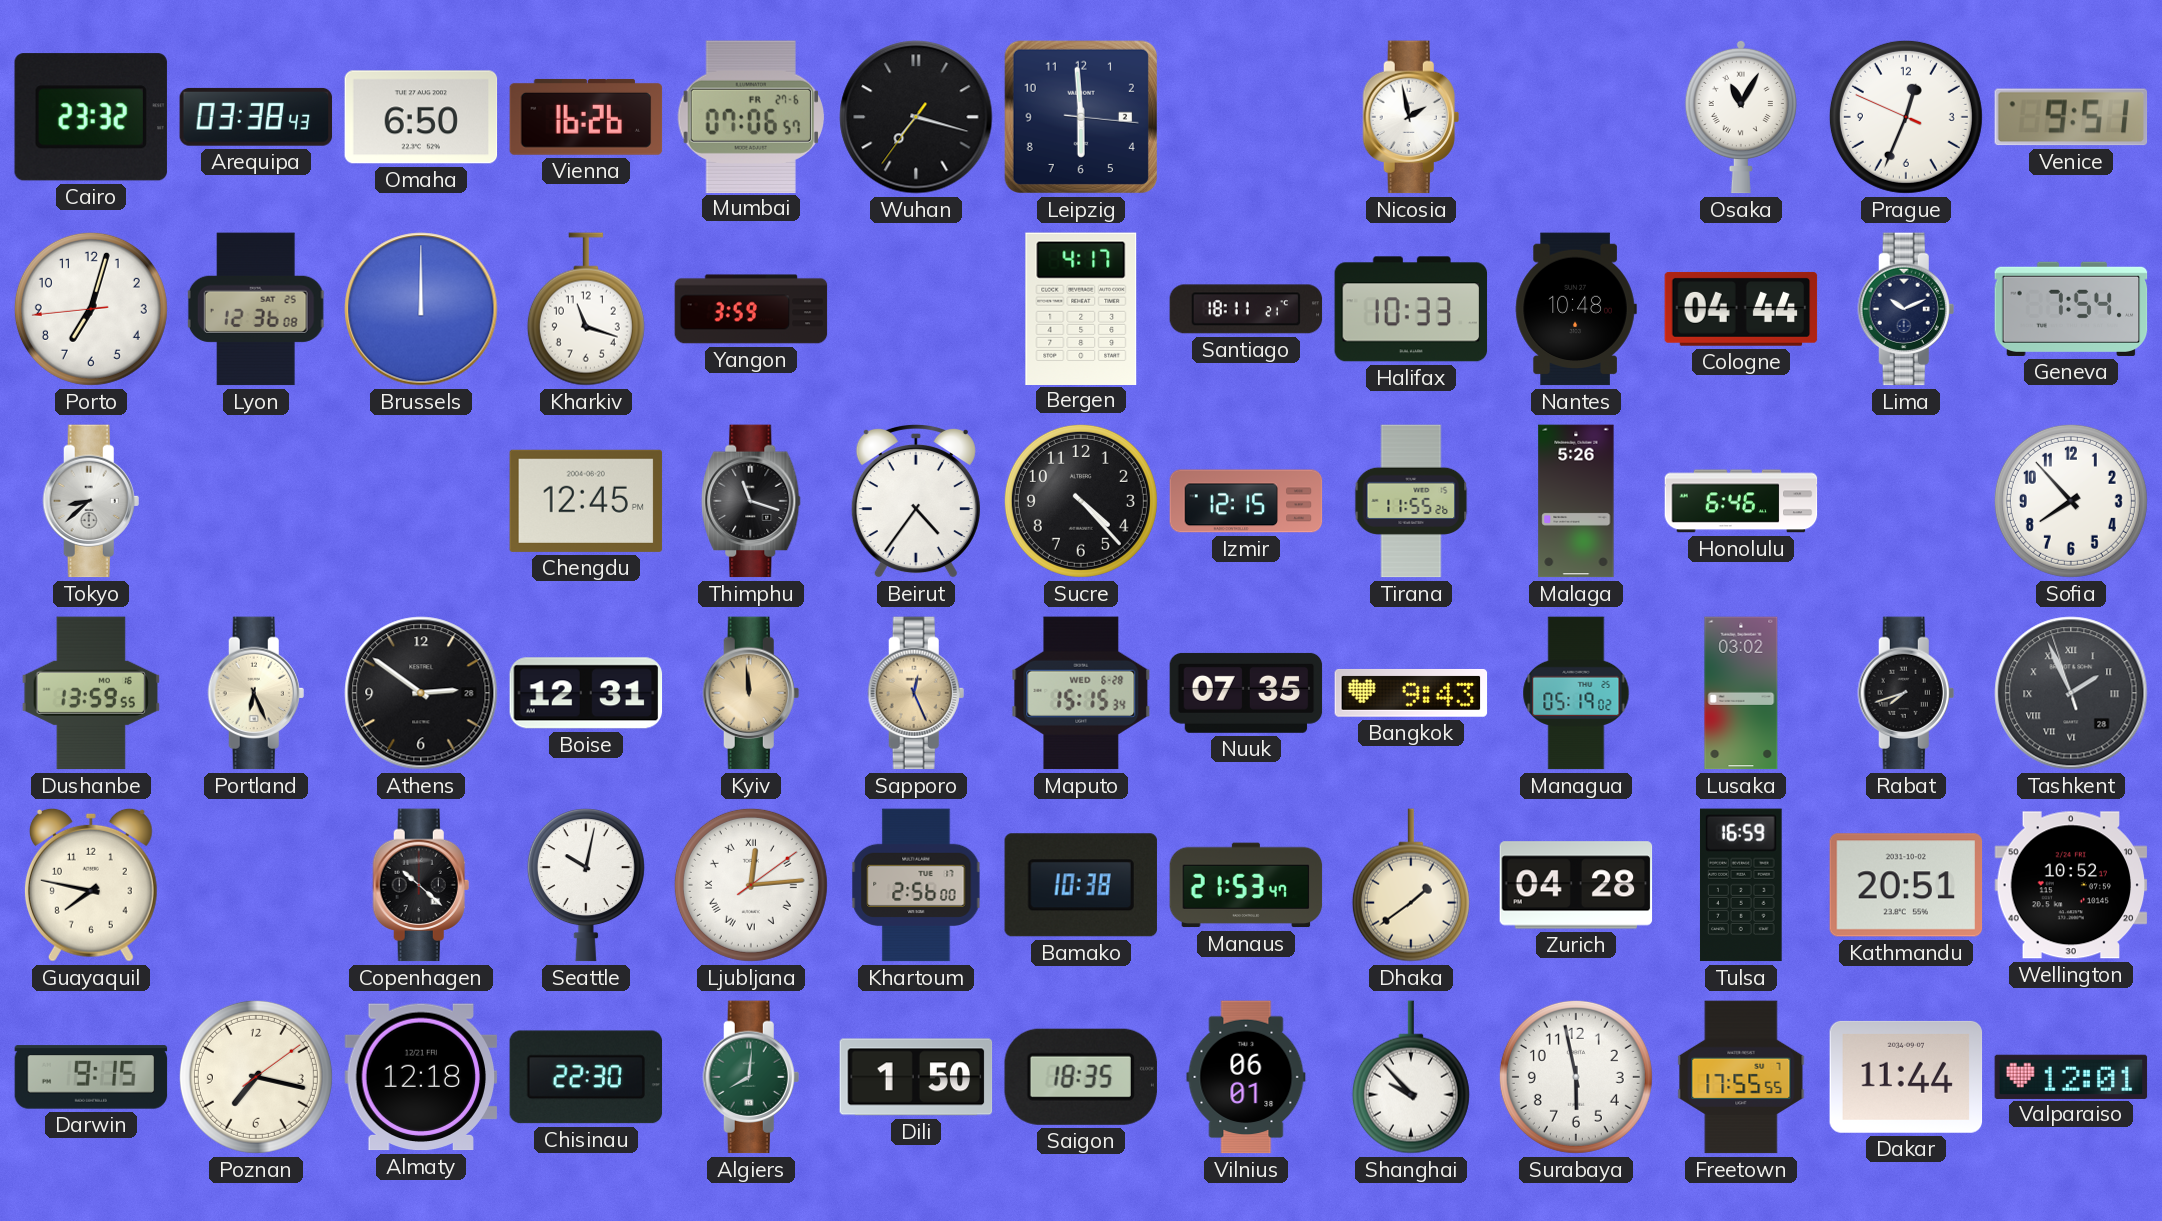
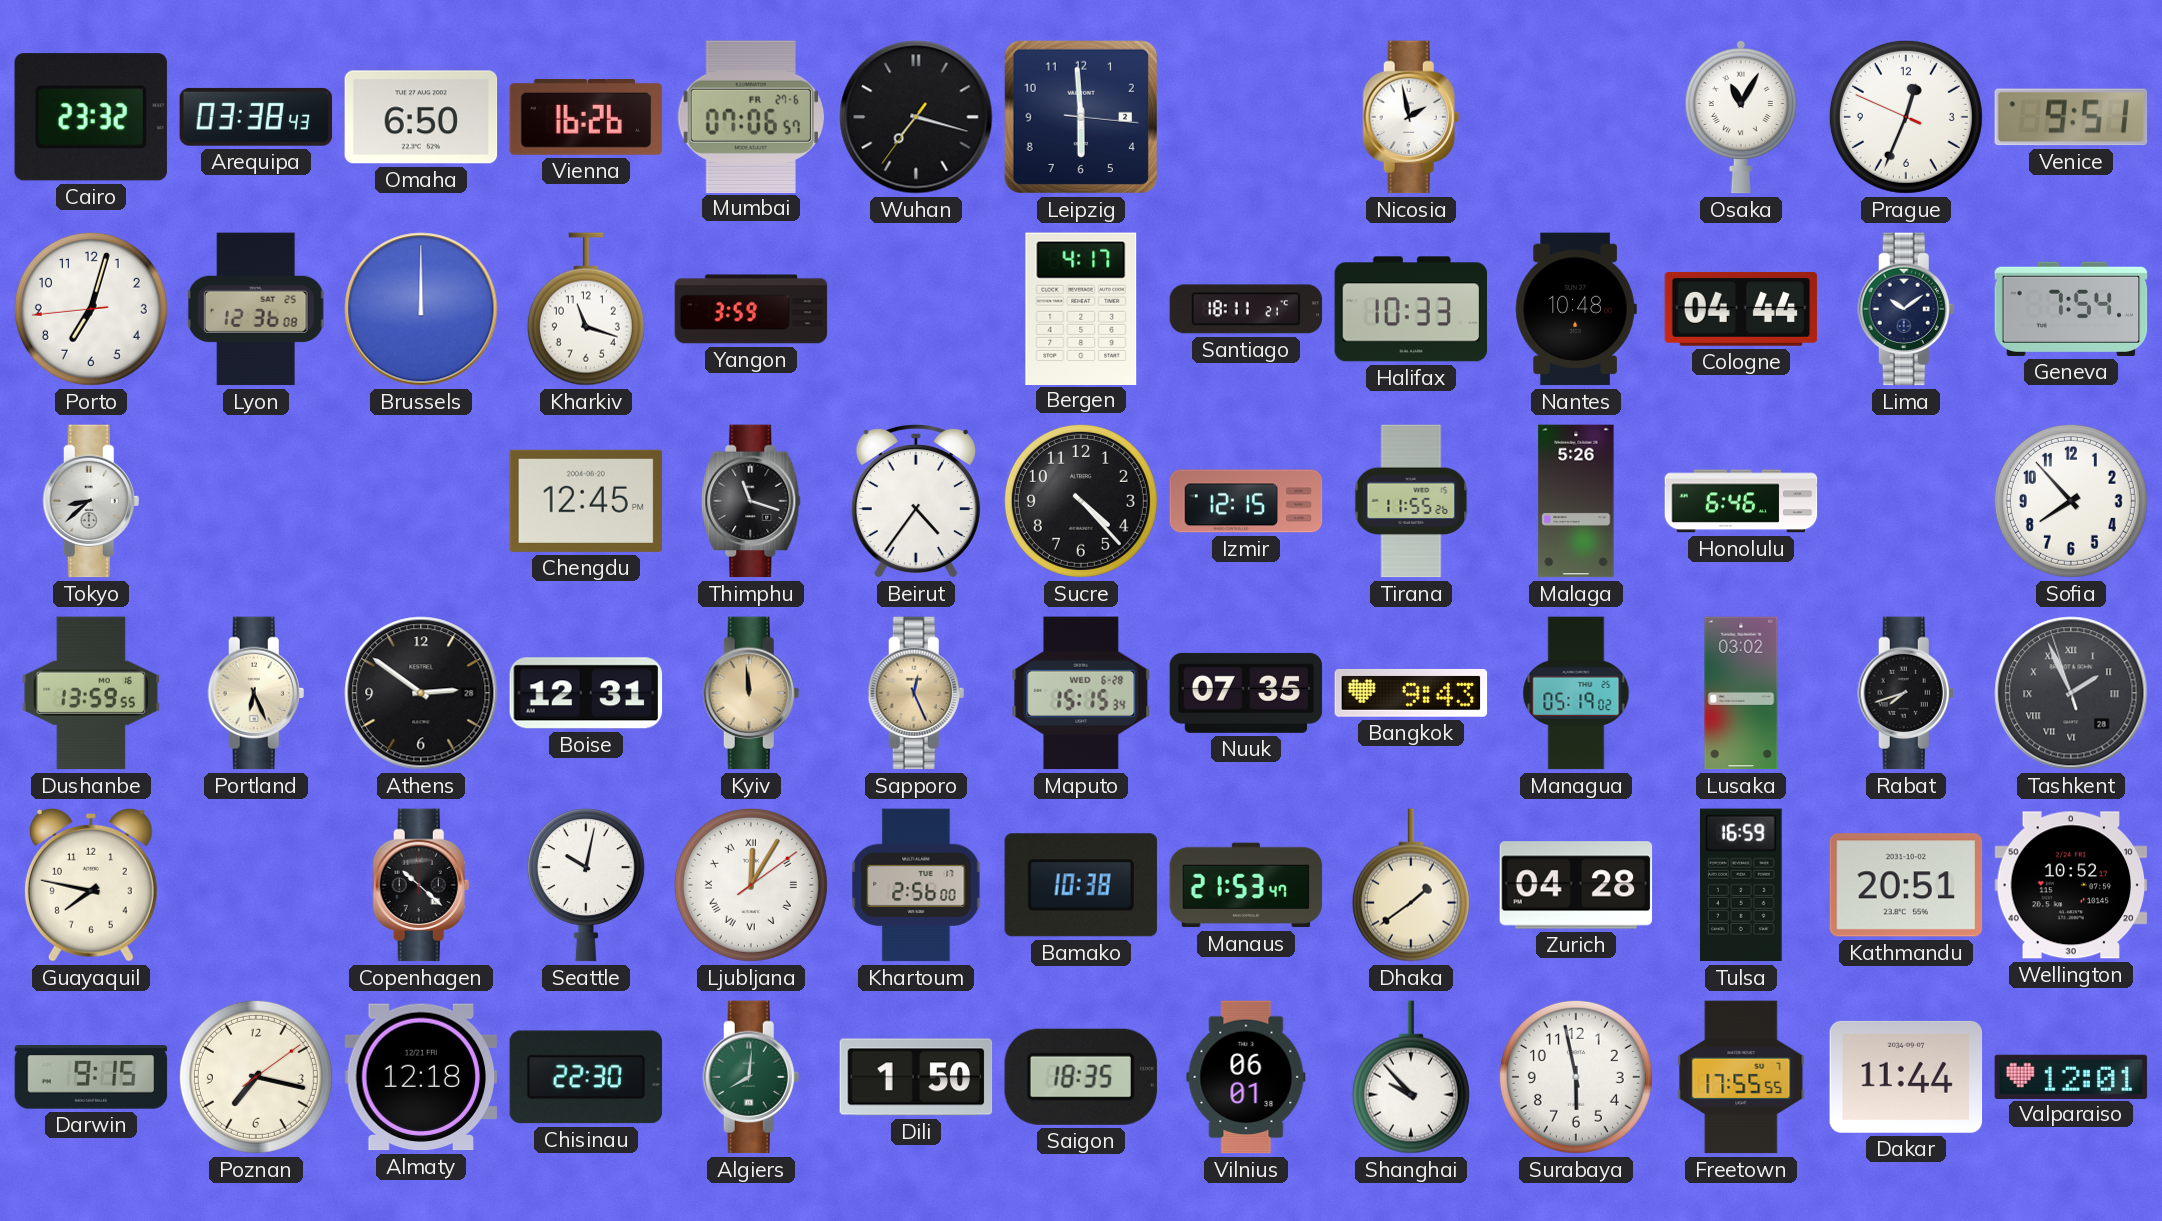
Lima: 10:11 -> 10:09
Ljubljana: 12:14 -> 12:05
